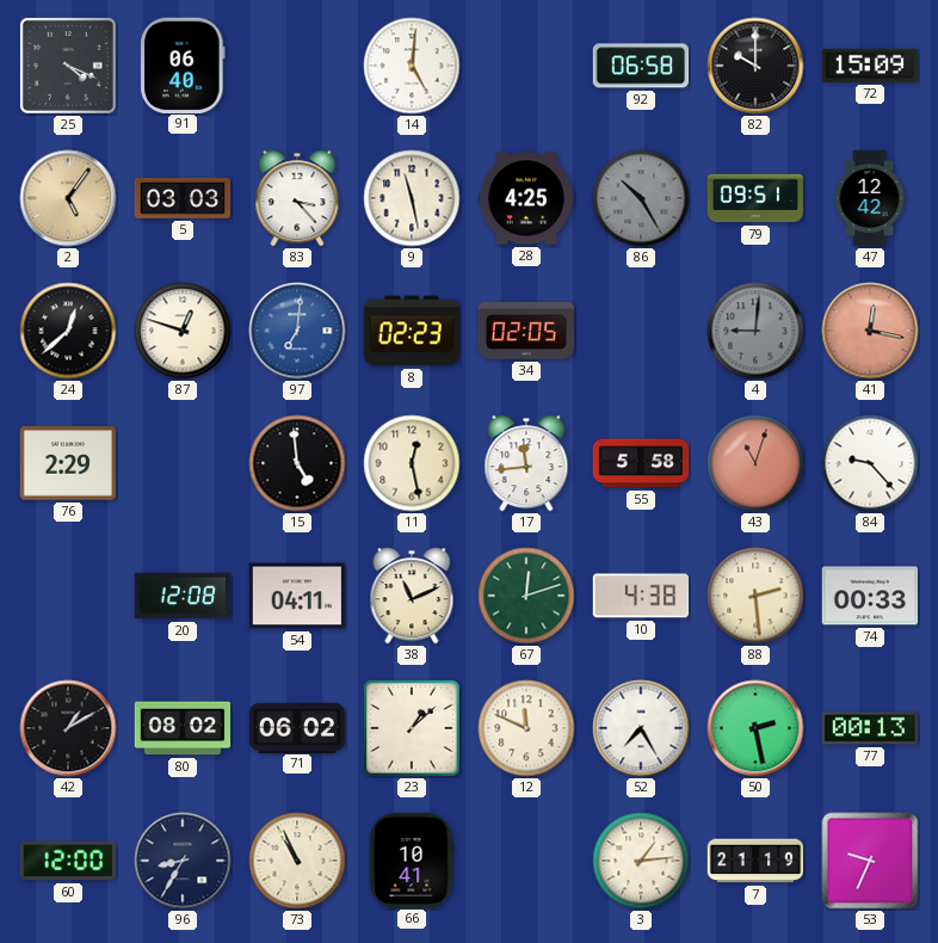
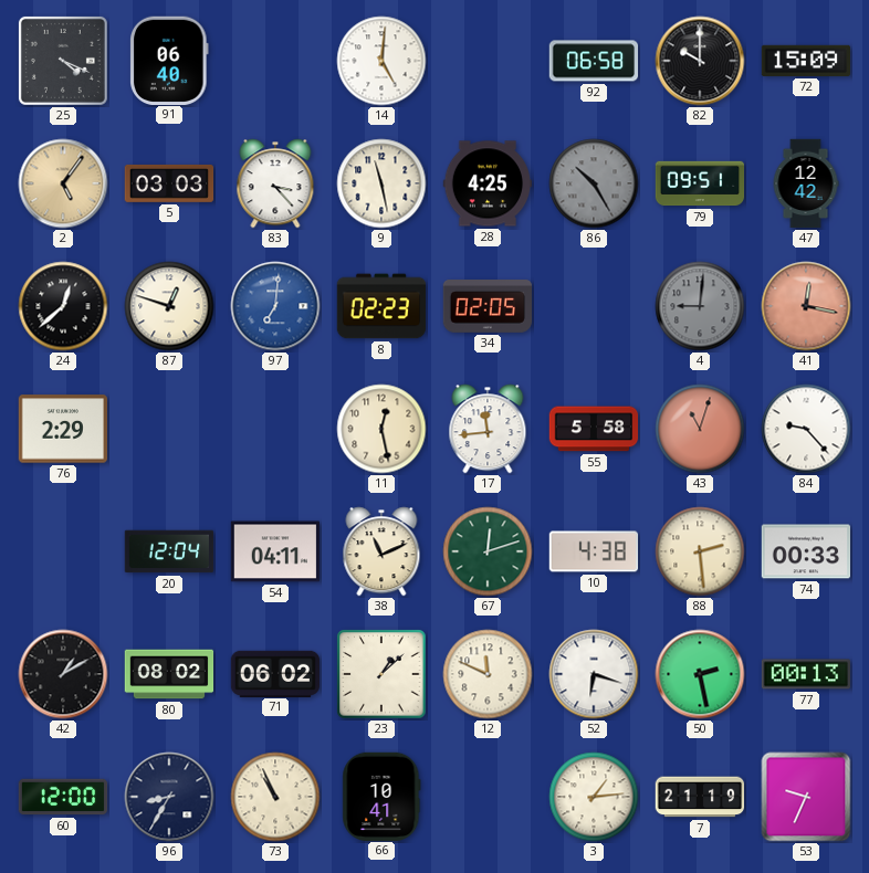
15: 4:59 -> none
20: 12:08 -> 12:04
52: 7:25 -> 6:18
